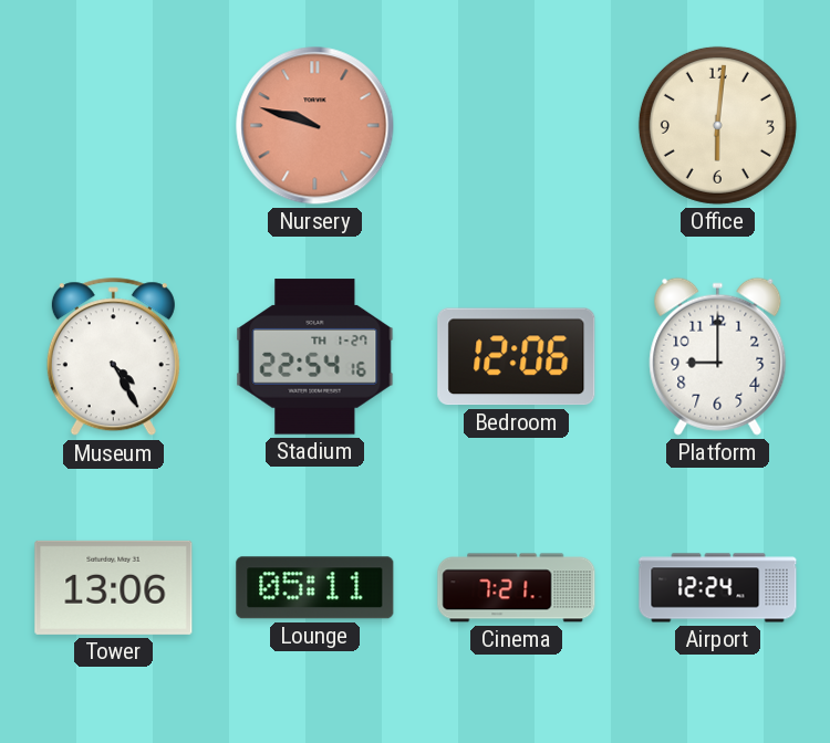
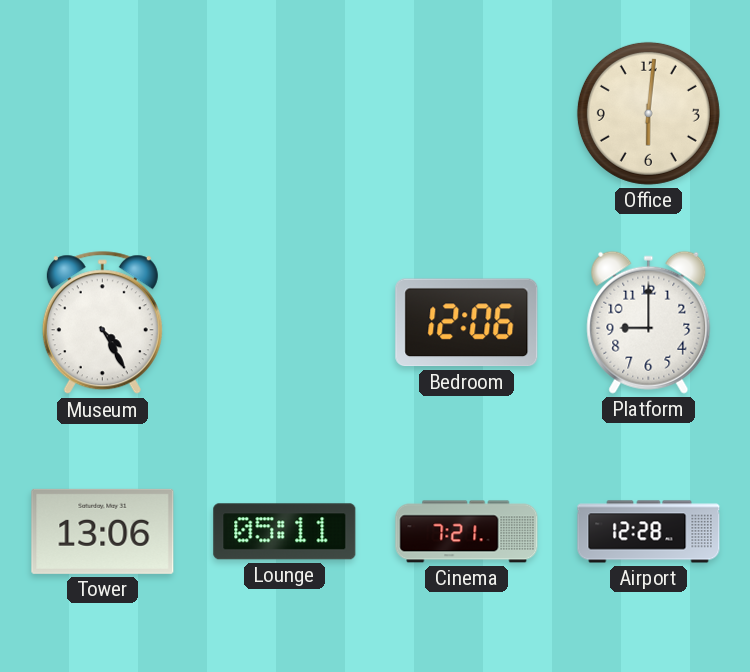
Nursery: 9:48 -> none
Stadium: 22:54 -> none
Airport: 12:24 -> 12:28
